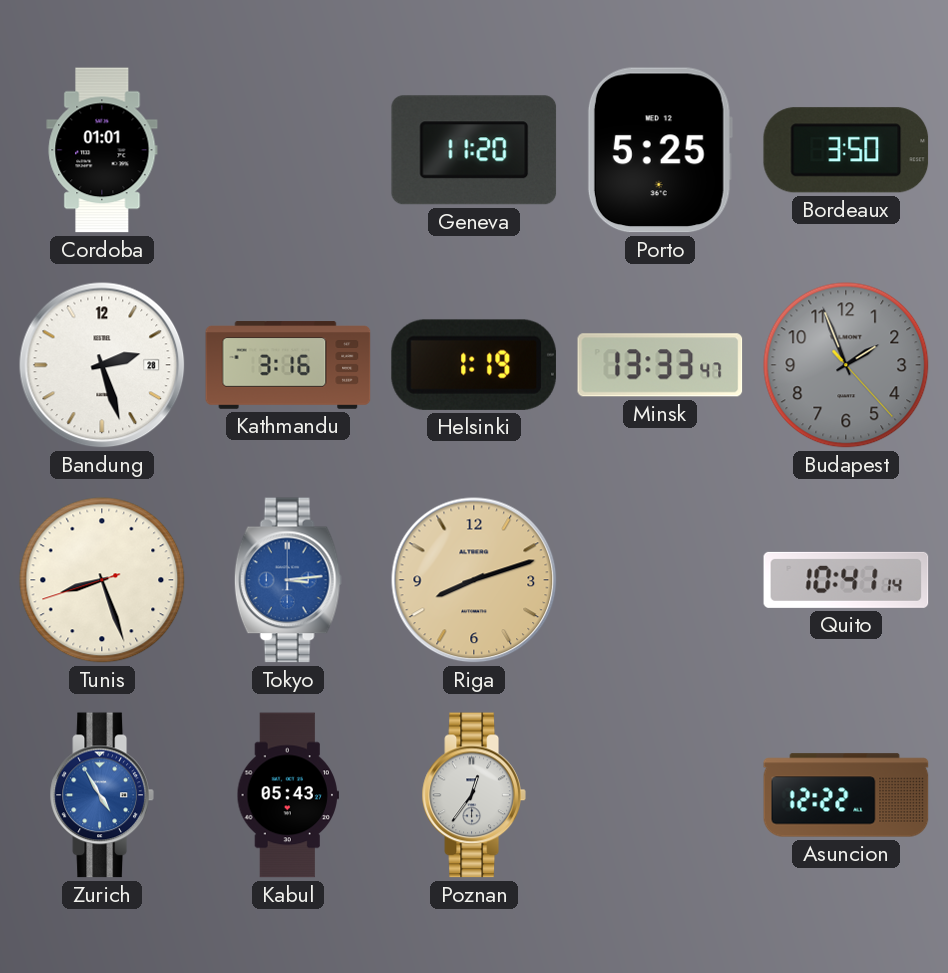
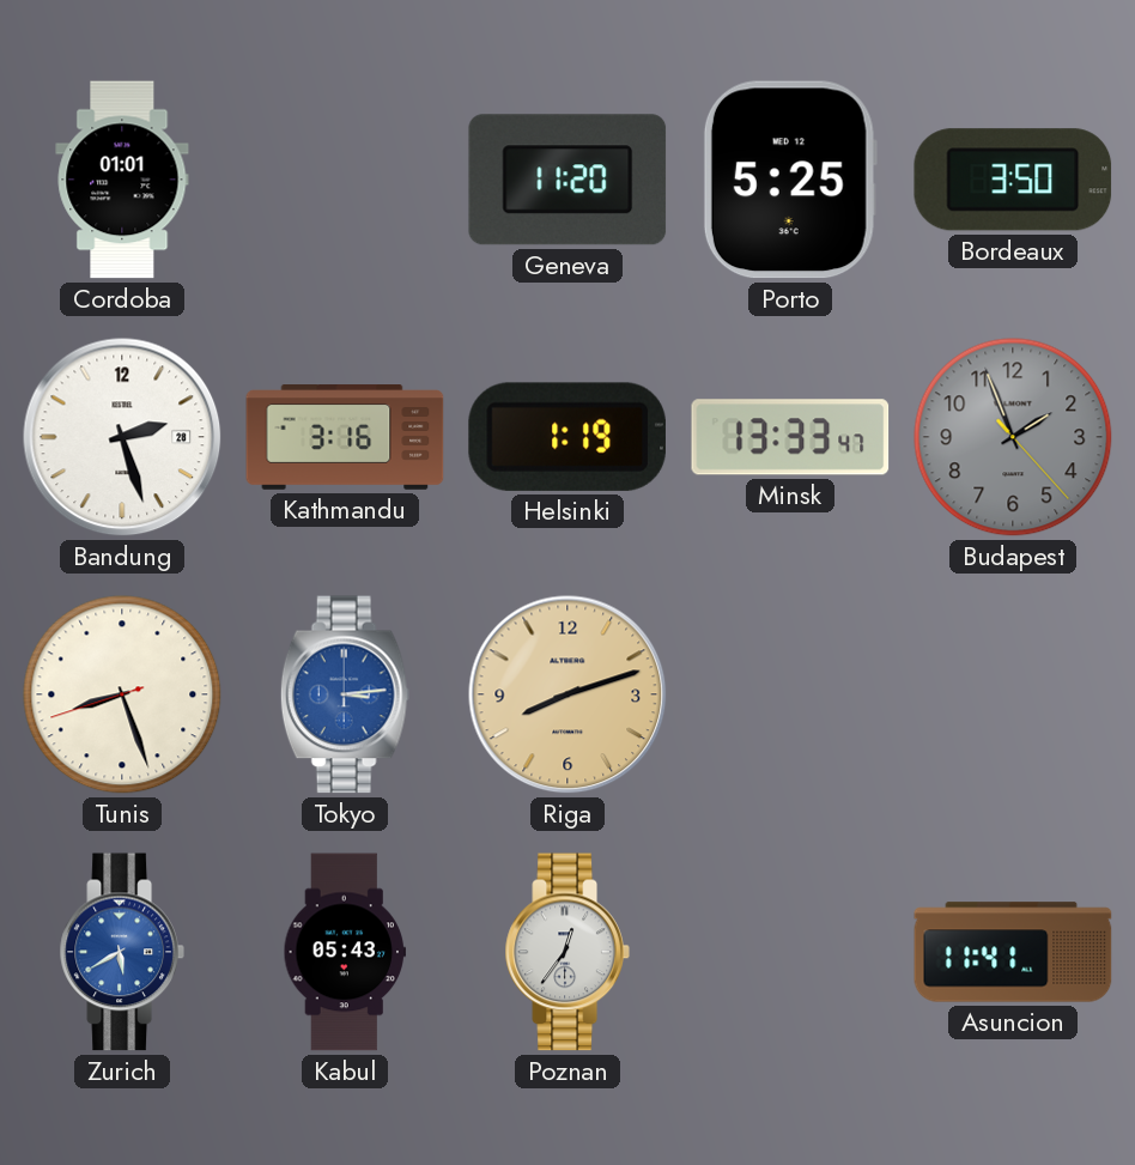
Quito: 10:41 -> none
Zurich: 4:55 -> 5:40
Asuncion: 12:22 -> 11:41
